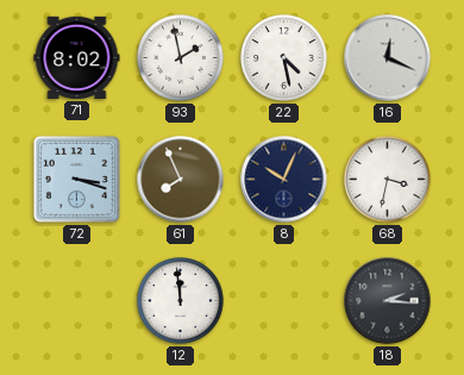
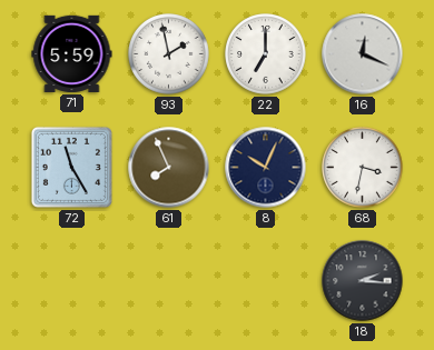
71: 8:02 -> 5:59
22: 4:28 -> 7:00
72: 3:18 -> 11:25
12: 11:59 -> none
